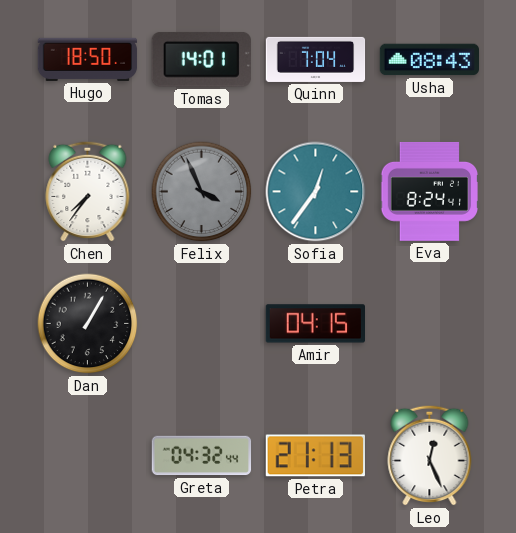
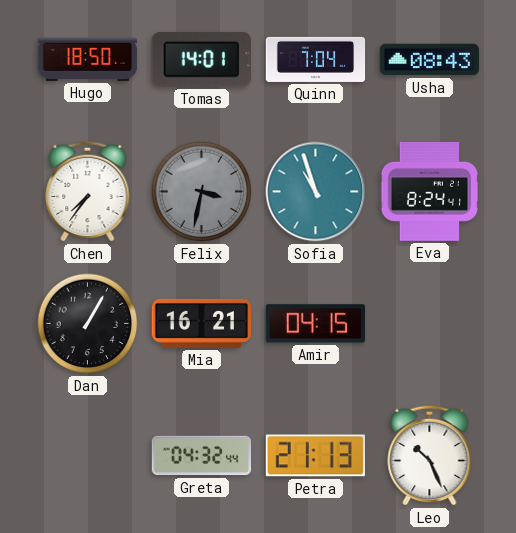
Felix: 3:56 -> 3:32
Sofia: 12:36 -> 10:57
Mia: none -> 16:21
Leo: 12:26 -> 10:26
